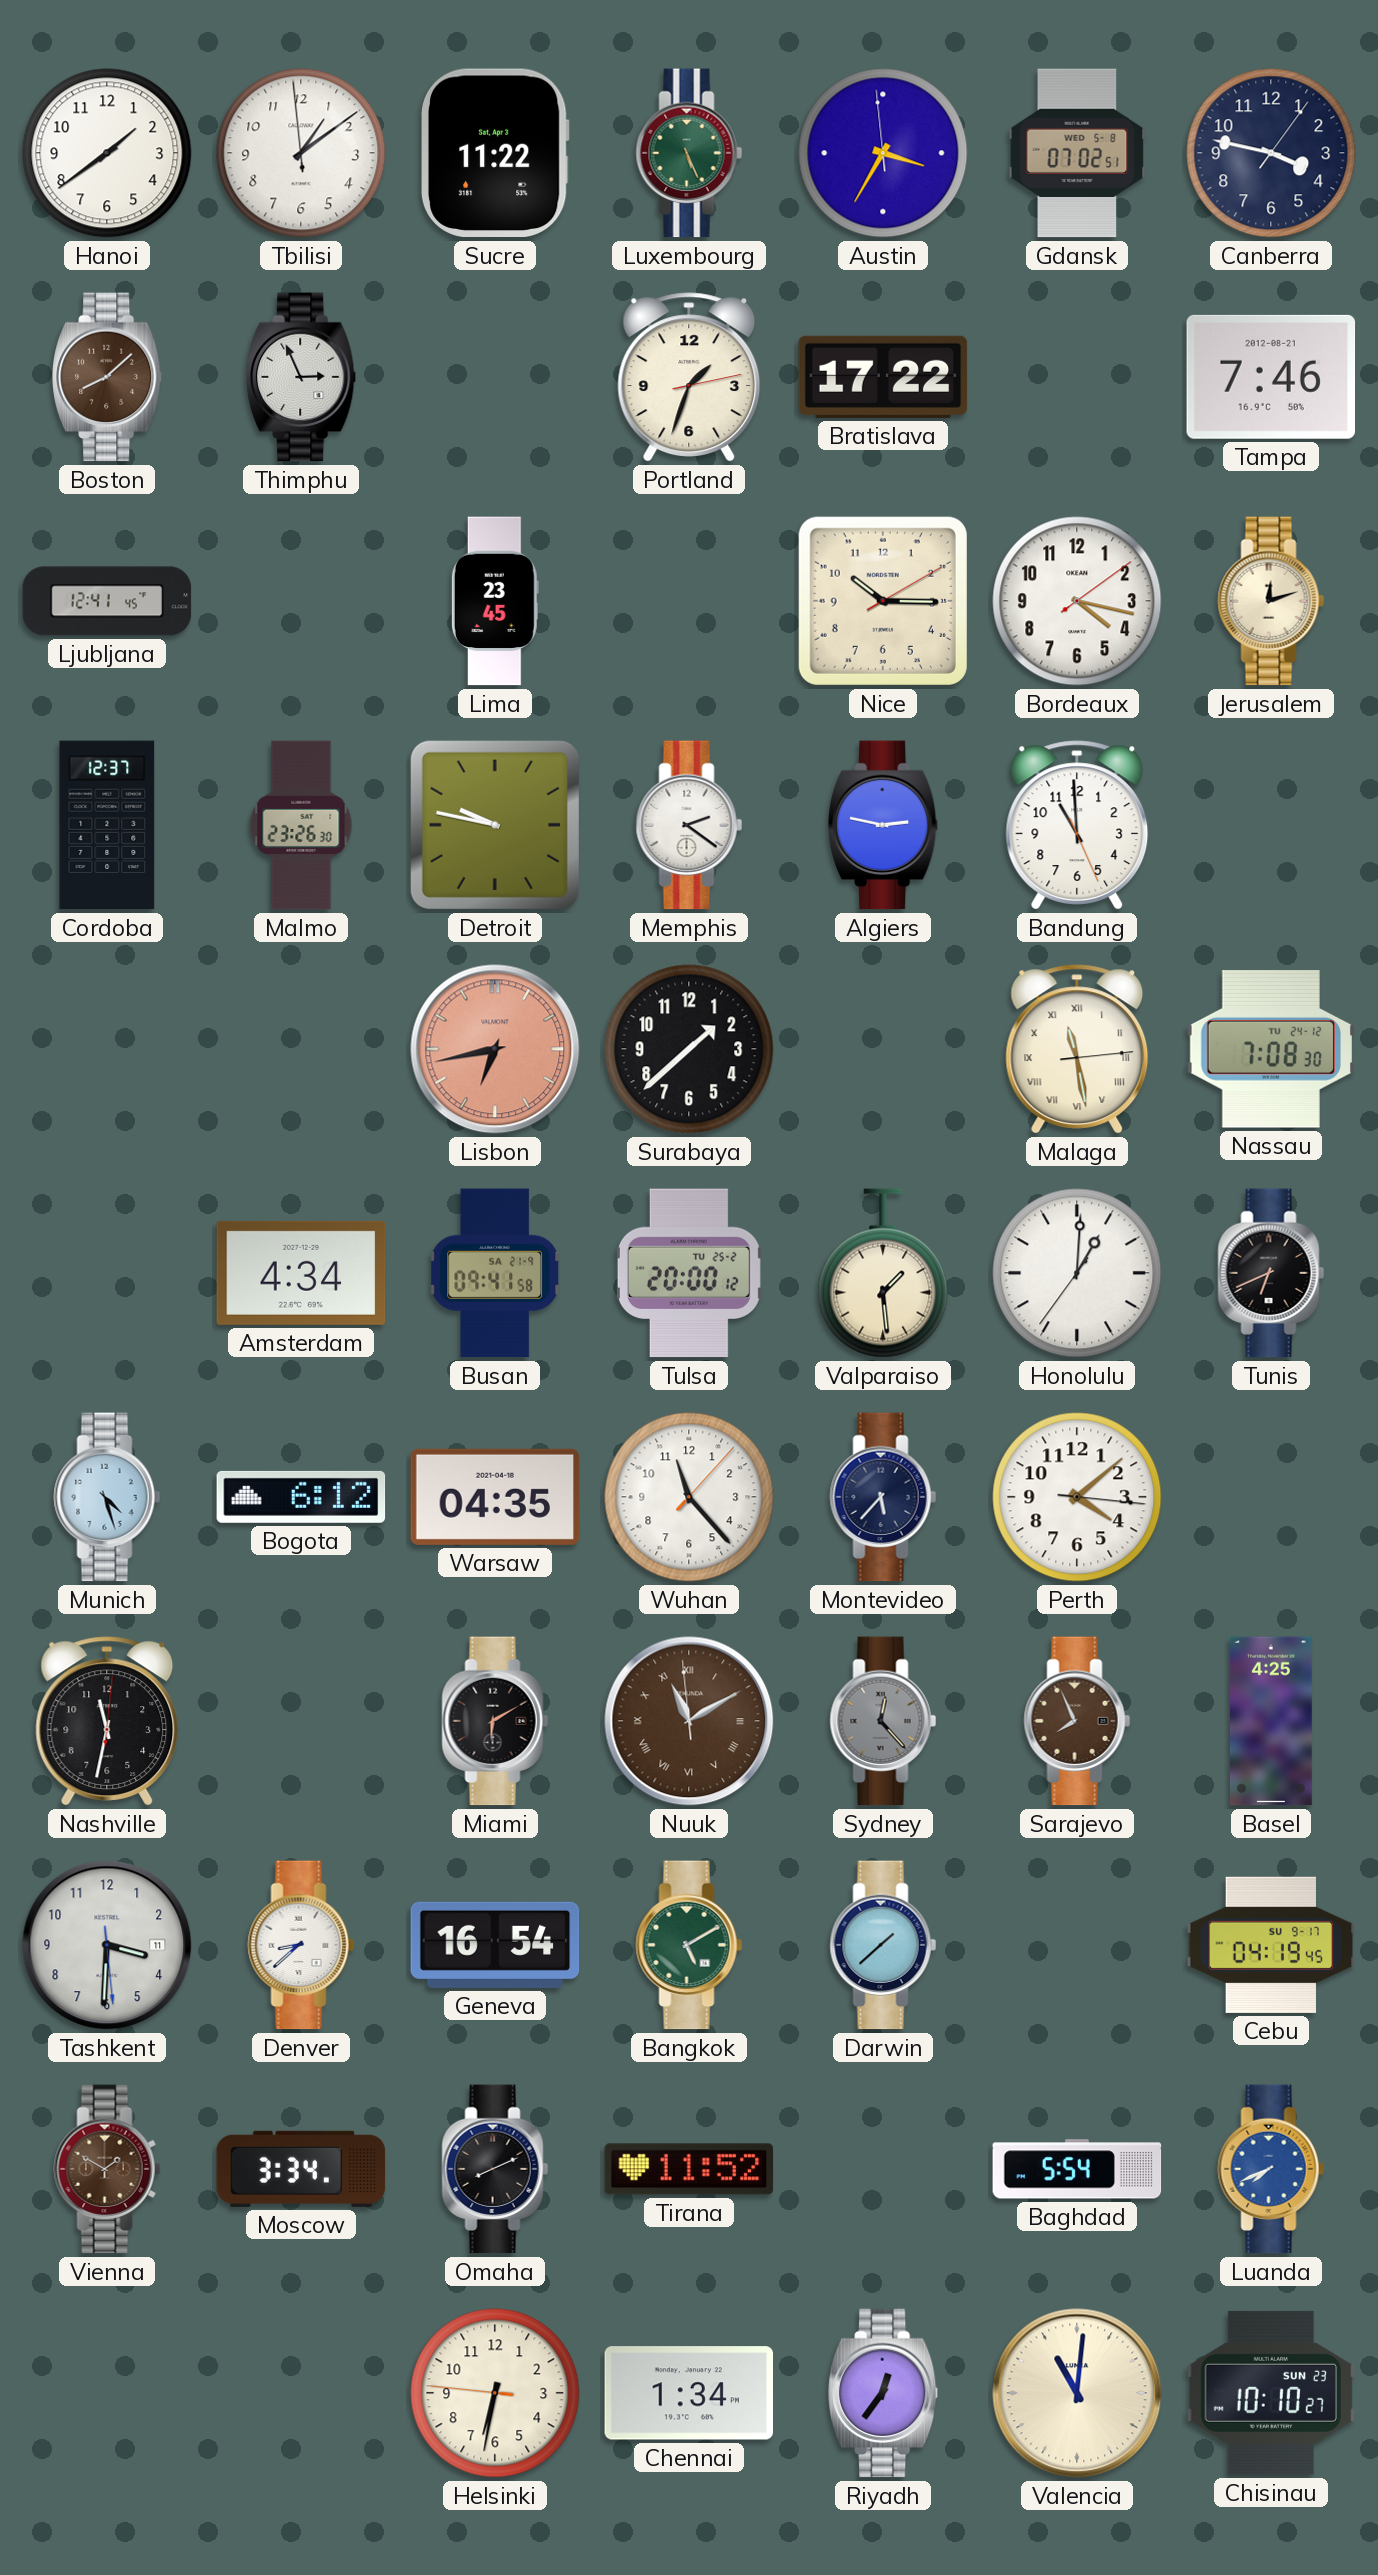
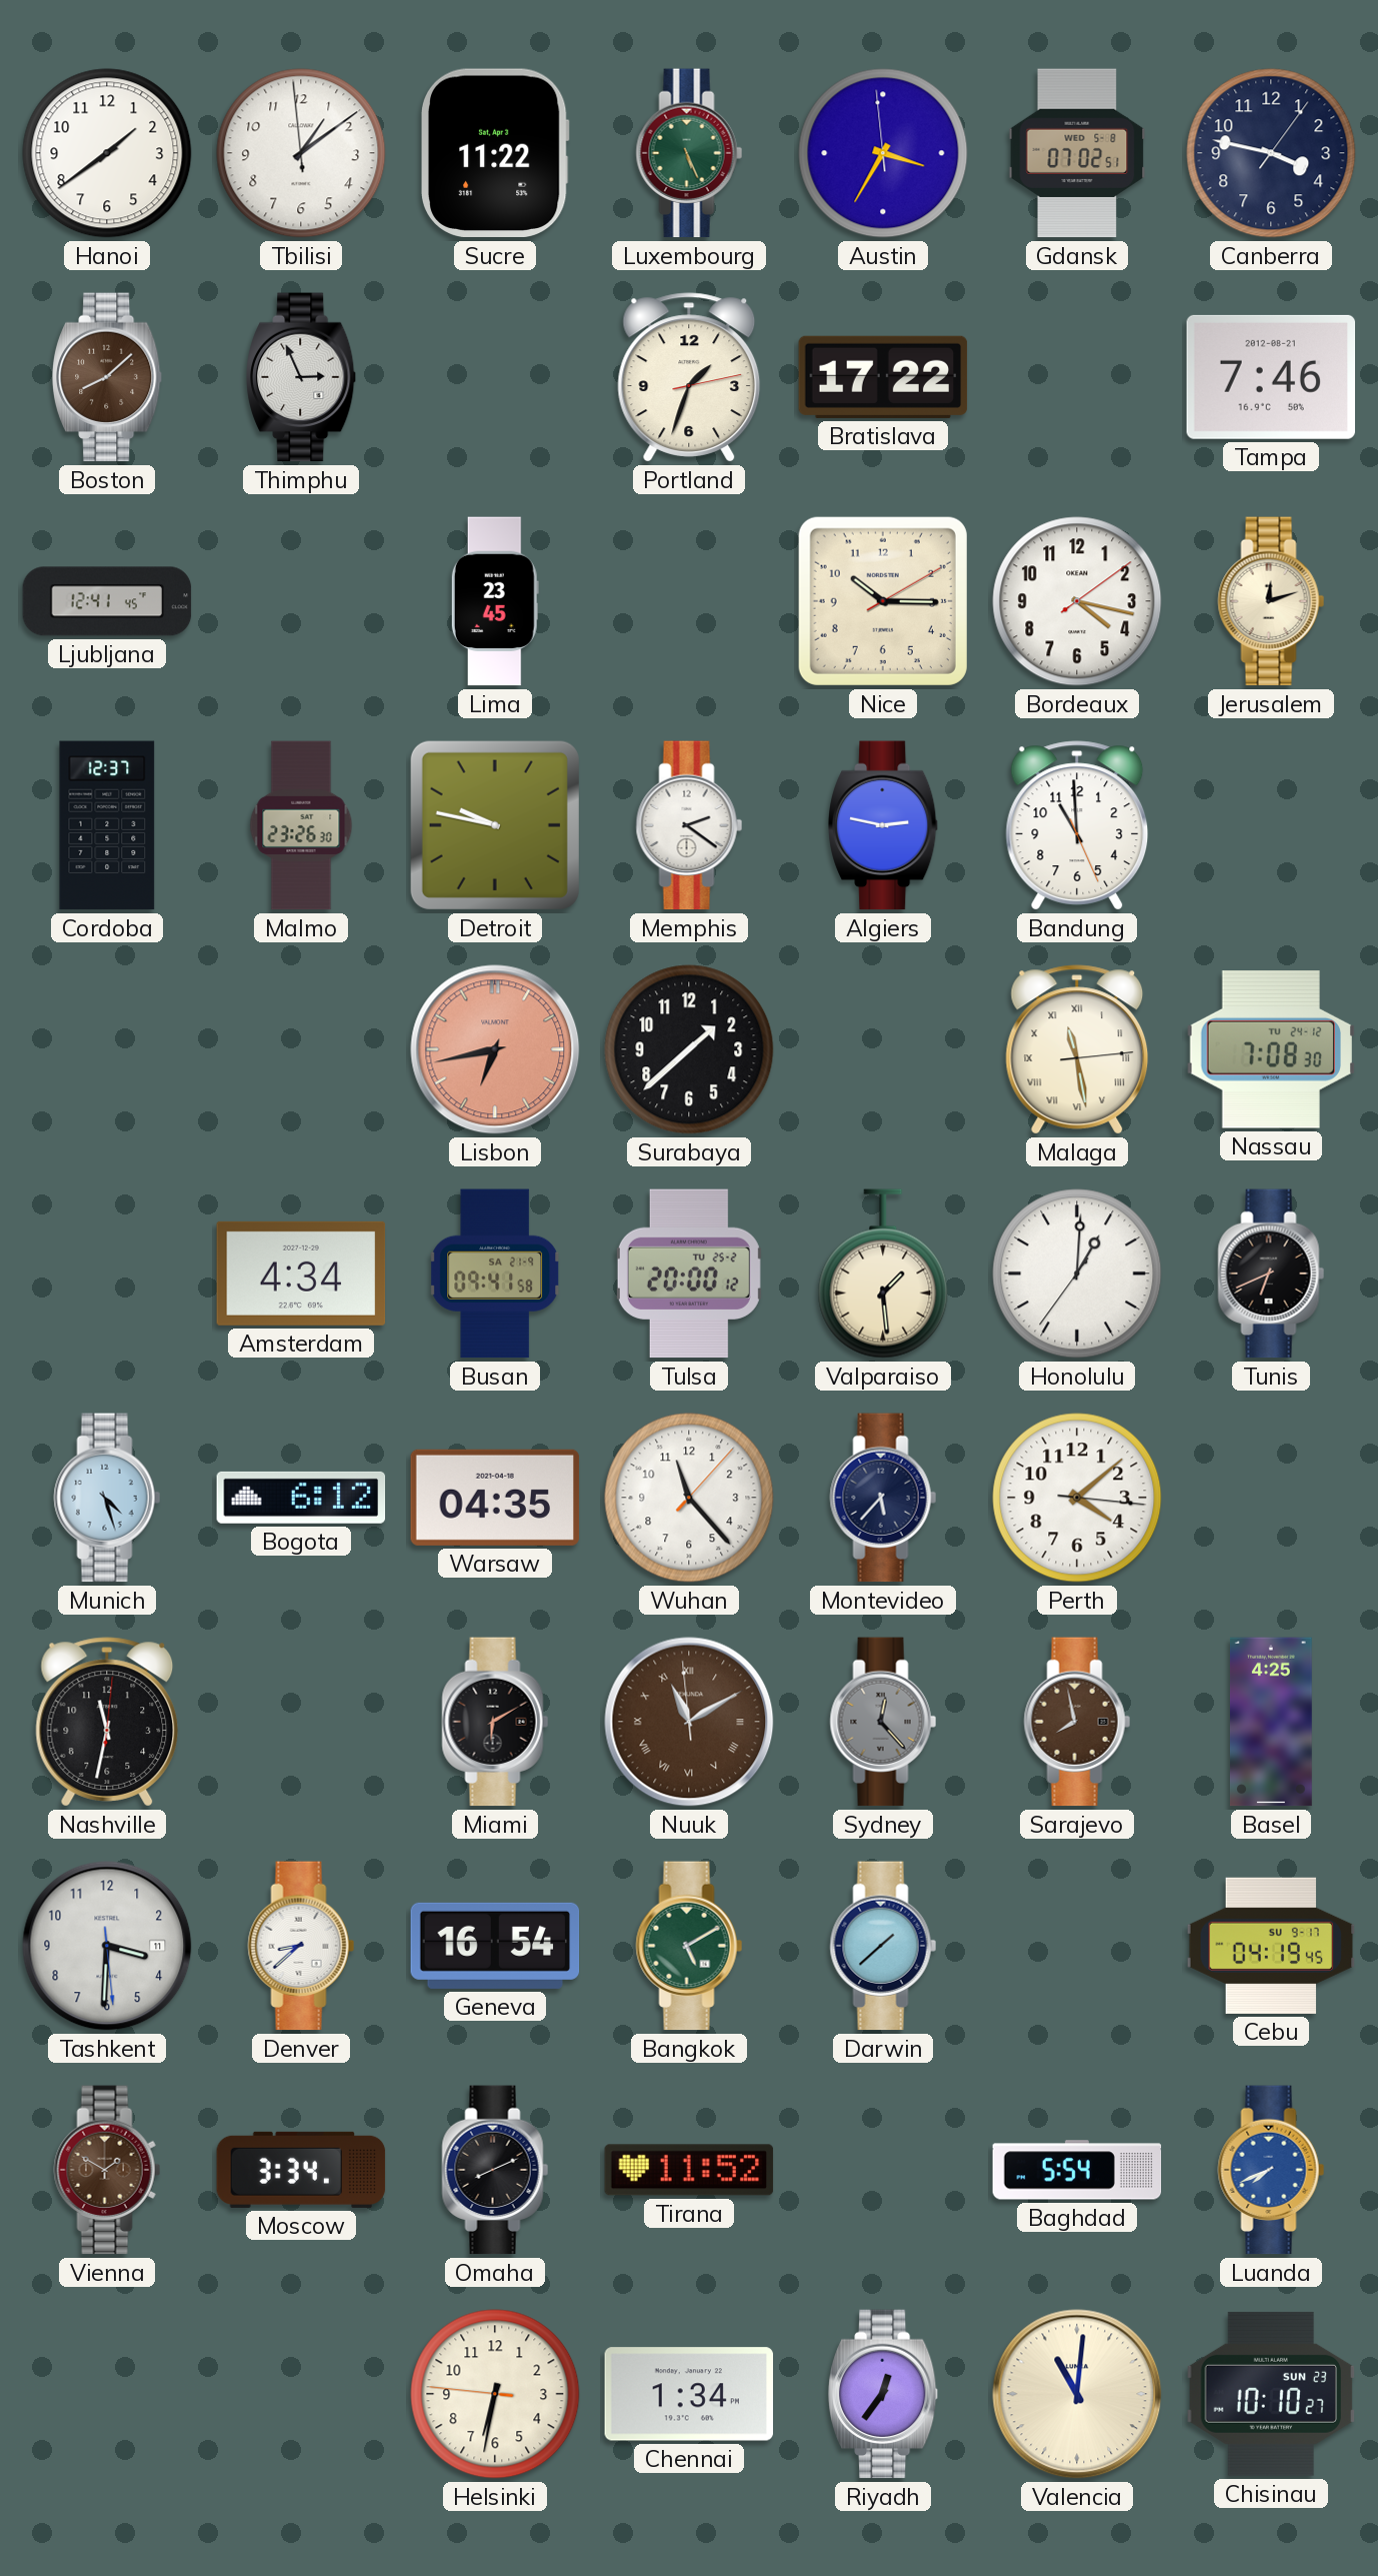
Sarajevo: 7:56 -> 7:58
